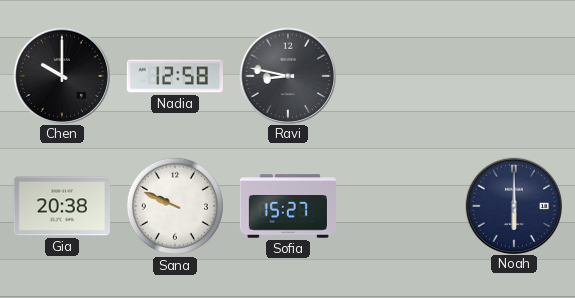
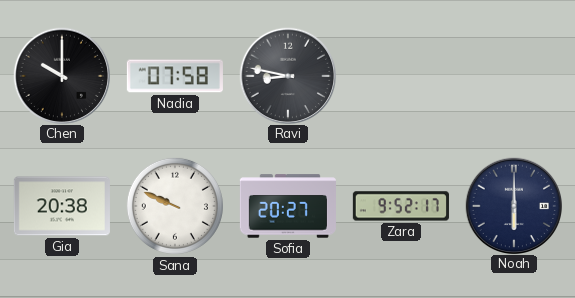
Nadia: 12:58 -> 07:58
Sofia: 15:27 -> 20:27
Zara: none -> 9:52
